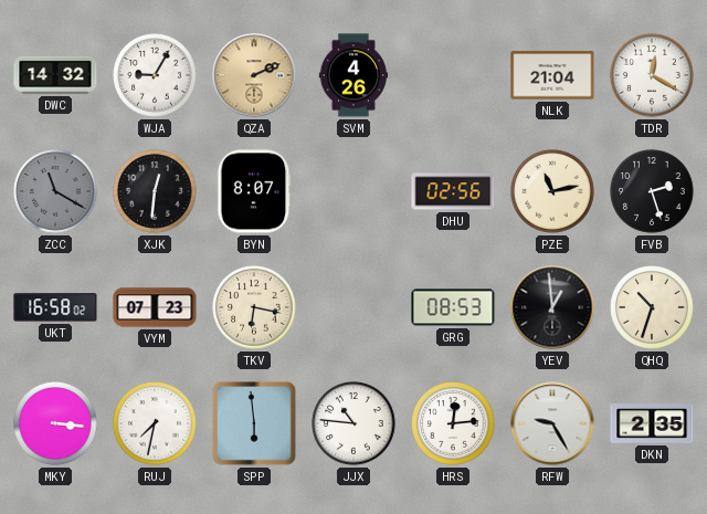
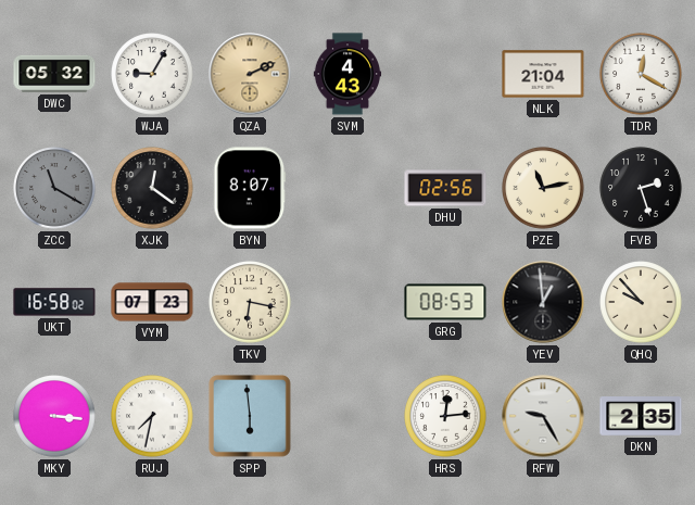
DWC: 14:32 -> 05:32
SVM: 4:26 -> 4:43
XJK: 12:31 -> 12:21
QHQ: 10:33 -> 9:53
JJX: 10:46 -> none
